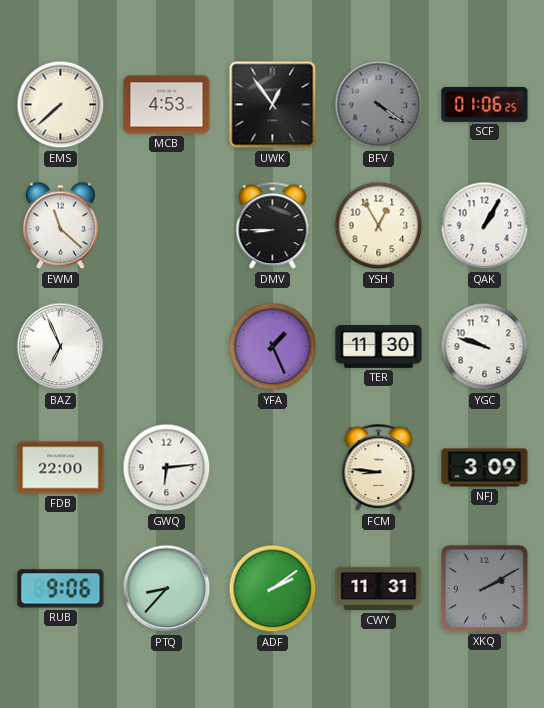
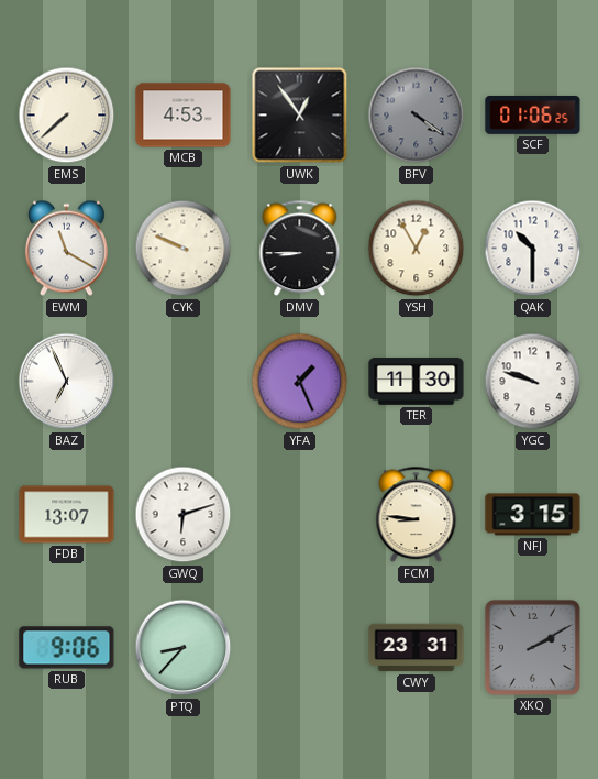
EWM: 11:22 -> 11:20
CYK: none -> 9:49
QAK: 1:05 -> 10:30
FDB: 22:00 -> 13:07
GWQ: 6:14 -> 6:12
NFJ: 3:09 -> 3:15
ADF: 2:09 -> none
CWY: 11:31 -> 23:31
